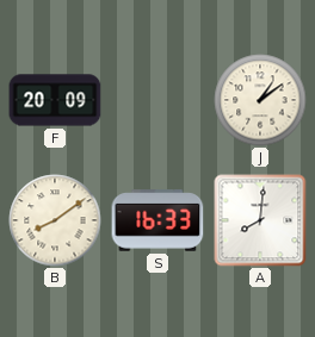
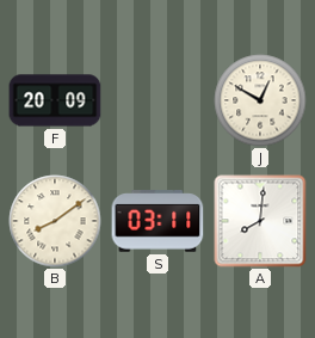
J: 1:09 -> 12:50
S: 16:33 -> 03:11
